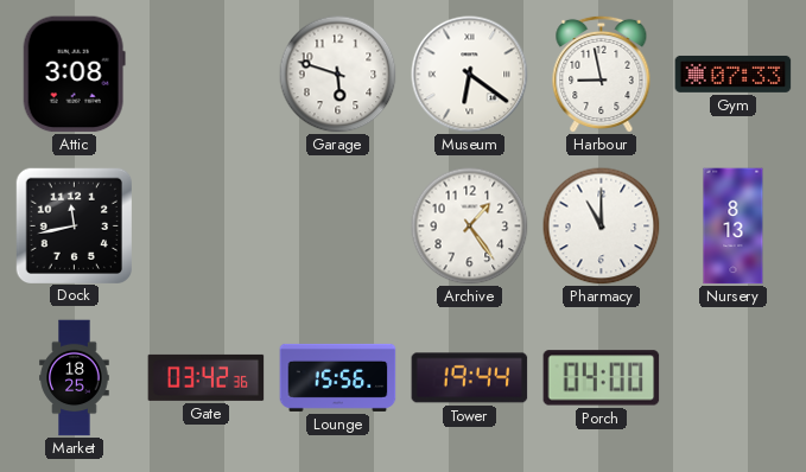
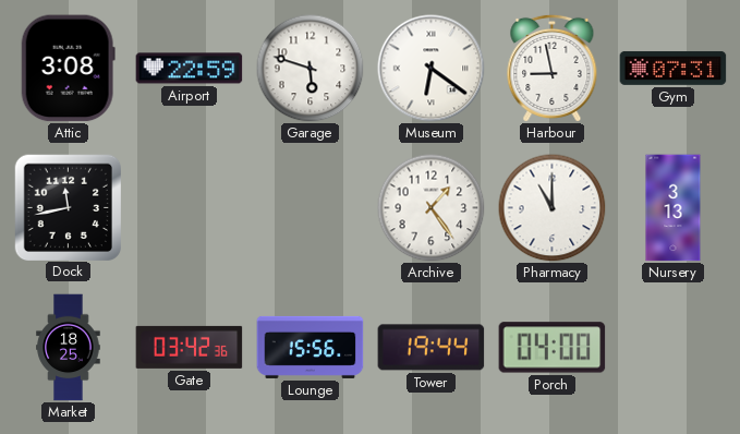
Airport: none -> 22:59
Gym: 07:33 -> 07:31
Nursery: 8:13 -> 3:13
